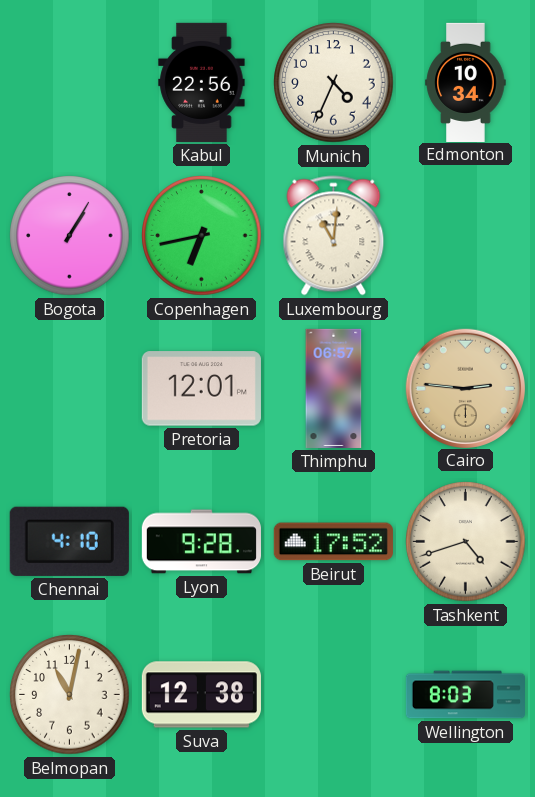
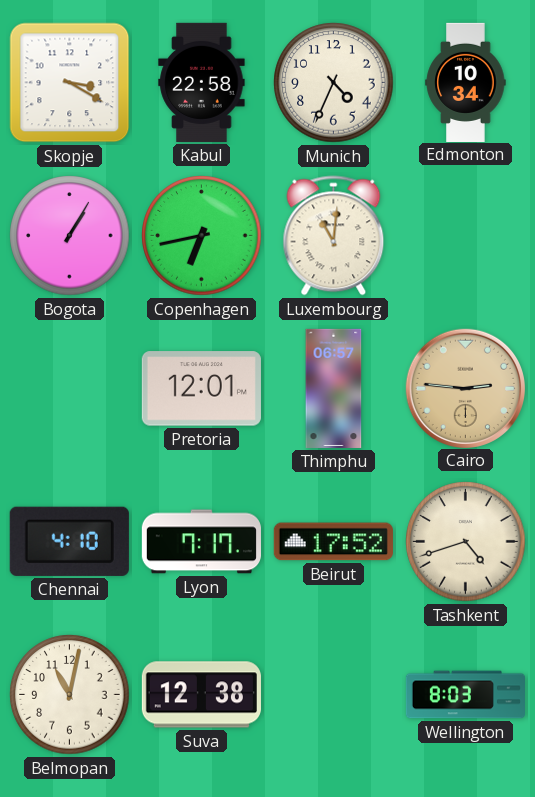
Skopje: none -> 3:20
Kabul: 22:56 -> 22:58
Lyon: 9:28 -> 7:17
